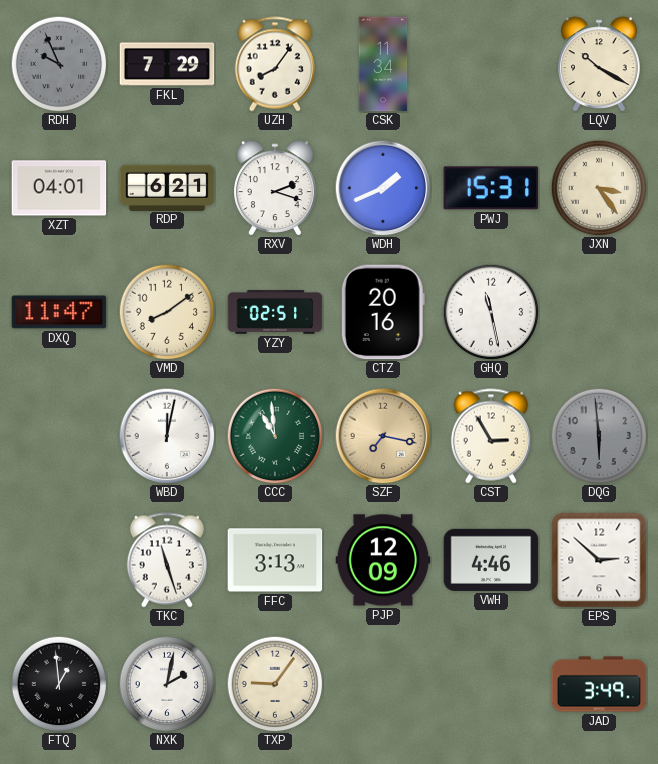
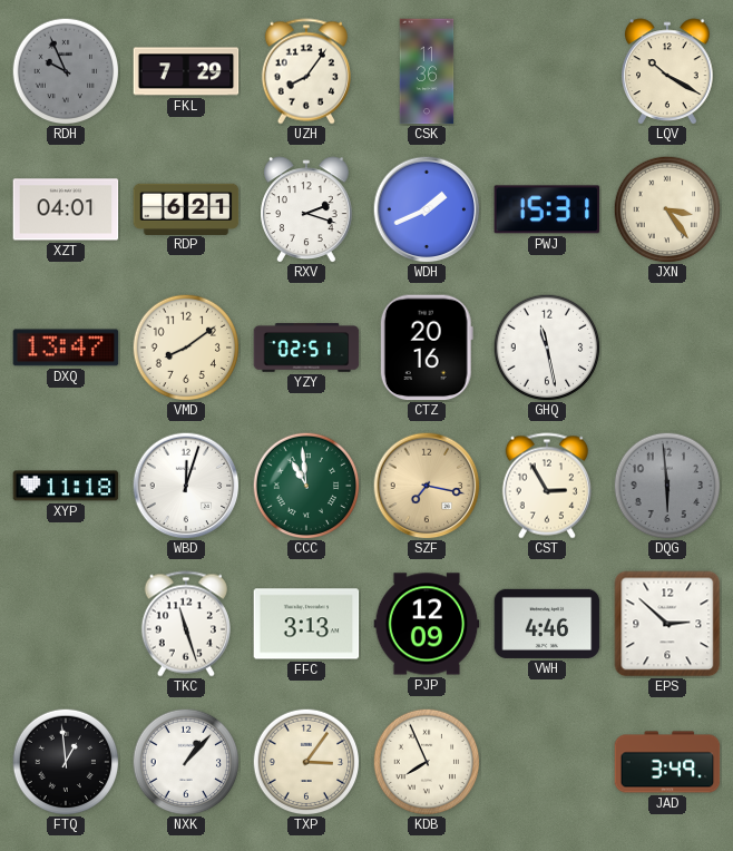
CSK: 11:34 -> 11:36
DXQ: 11:47 -> 13:47
XYP: none -> 11:18
WBD: 12:02 -> 12:03
NXK: 2:02 -> 1:07
TXP: 9:06 -> 3:06
KDB: none -> 7:56
